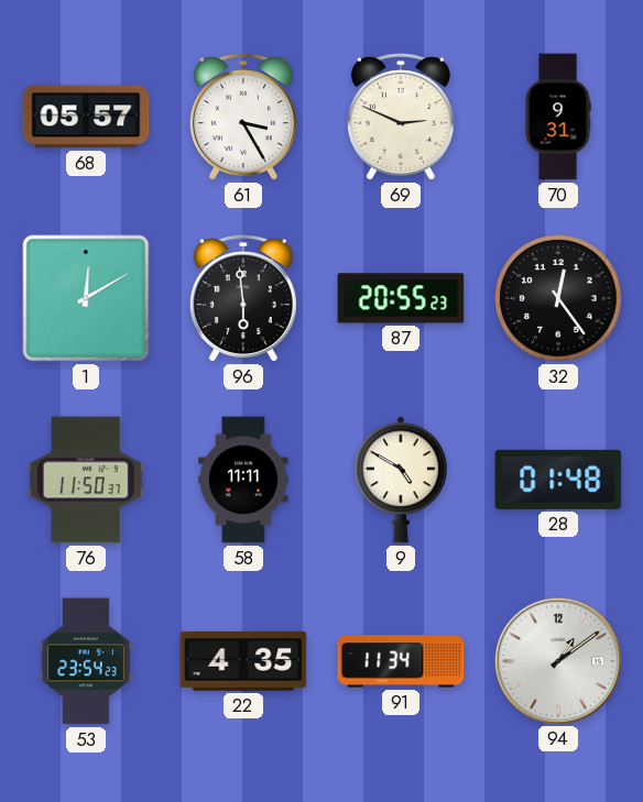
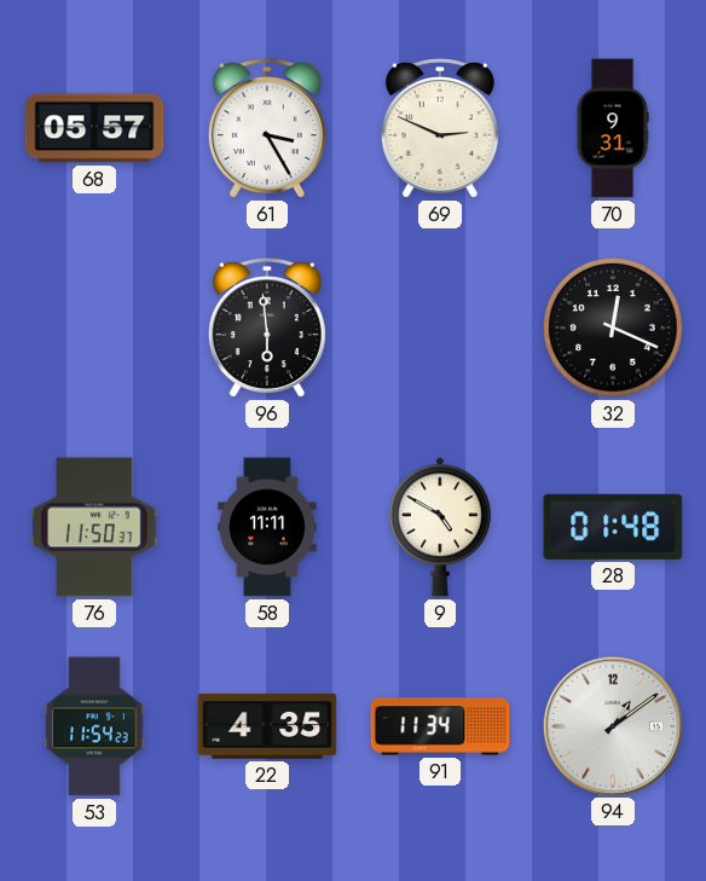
1: 12:10 -> none
87: 20:55 -> none
32: 12:24 -> 12:19
53: 23:54 -> 11:54
